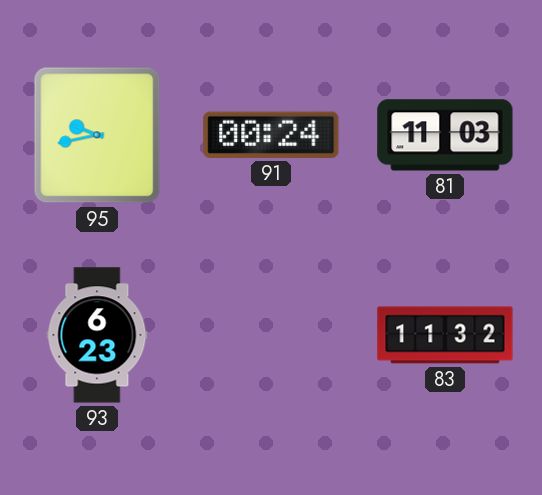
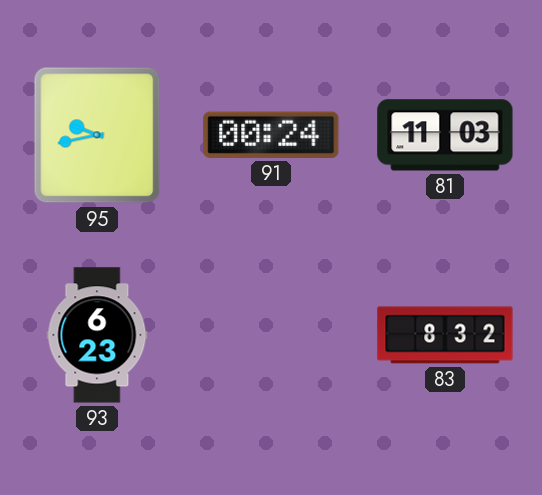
83: 11:32 -> 8:32
